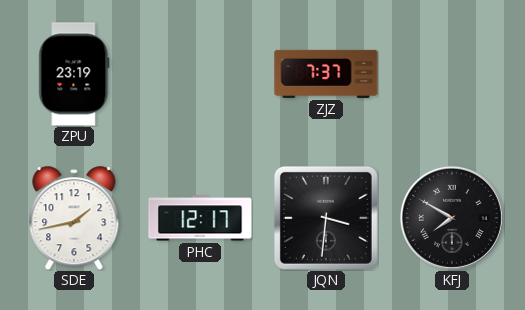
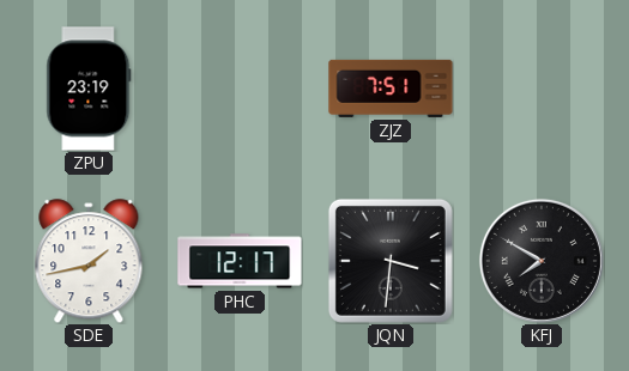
ZJZ: 7:37 -> 7:51
